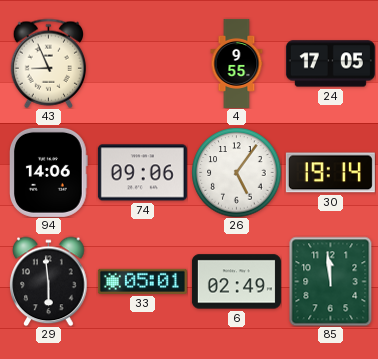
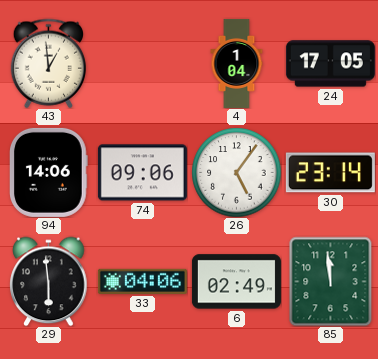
43: 8:56 -> 12:59
4: 9:55 -> 1:04
30: 19:14 -> 23:14
33: 05:01 -> 04:06
